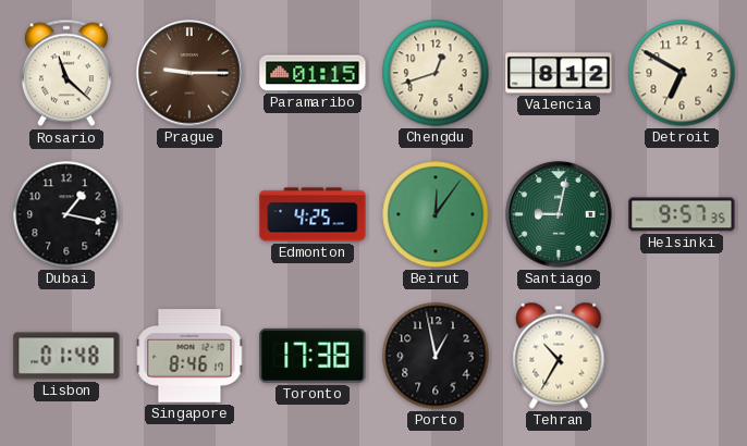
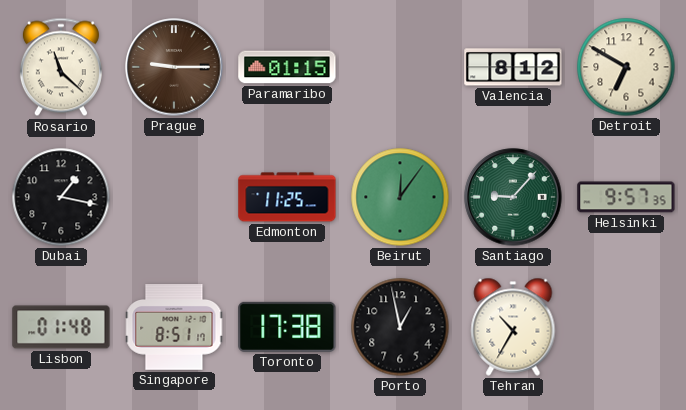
Chengdu: 12:42 -> none
Edmonton: 4:25 -> 11:25
Santiago: 9:02 -> 9:07
Singapore: 8:46 -> 8:51
